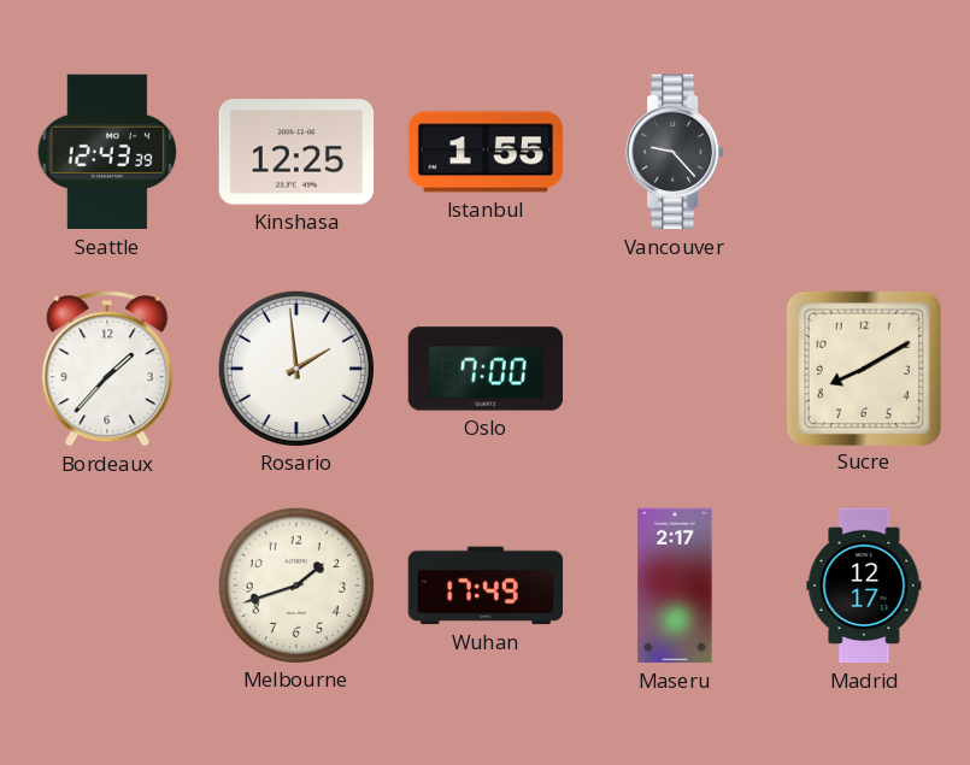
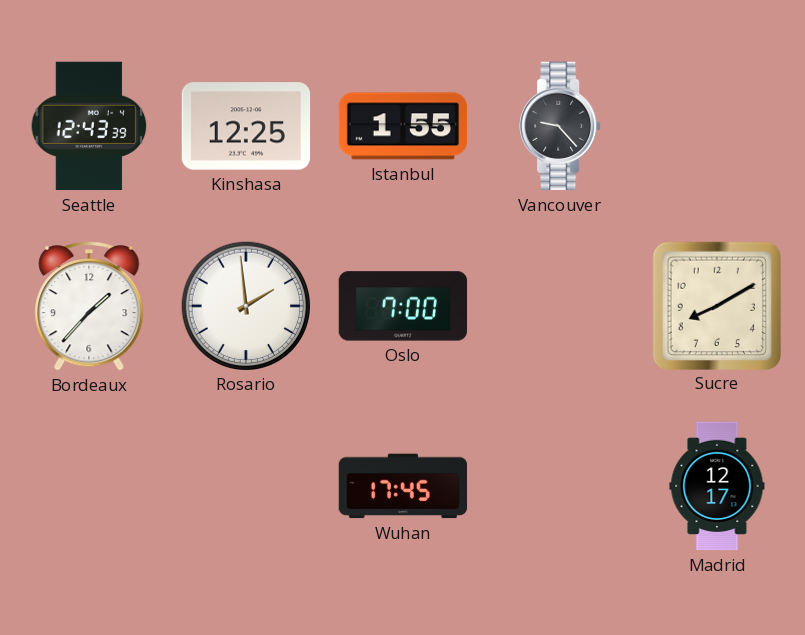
Melbourne: 1:42 -> none
Wuhan: 17:49 -> 17:45
Maseru: 2:17 -> none
